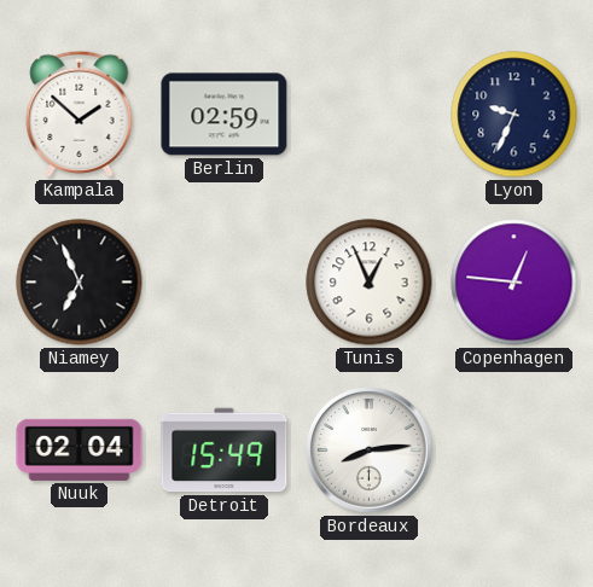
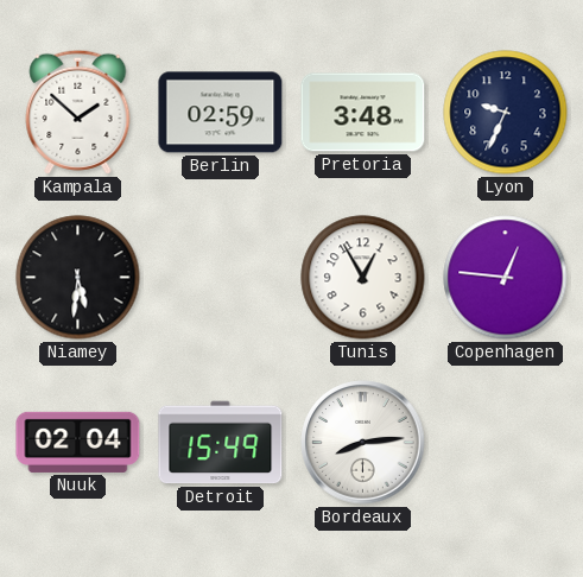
Pretoria: none -> 3:48
Niamey: 6:56 -> 5:31
Tunis: 12:56 -> 12:55
